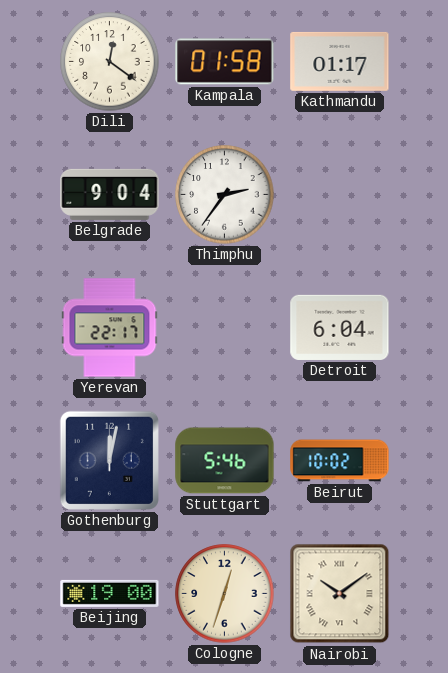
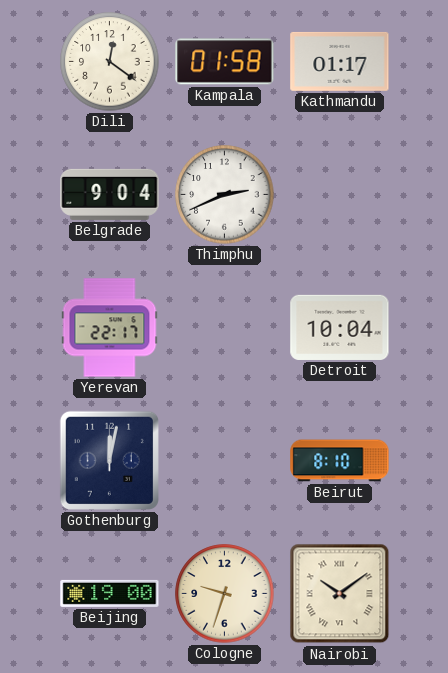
Thimphu: 2:36 -> 2:41
Detroit: 6:04 -> 10:04
Stuttgart: 5:46 -> none
Beirut: 10:02 -> 8:10
Cologne: 12:33 -> 9:33
